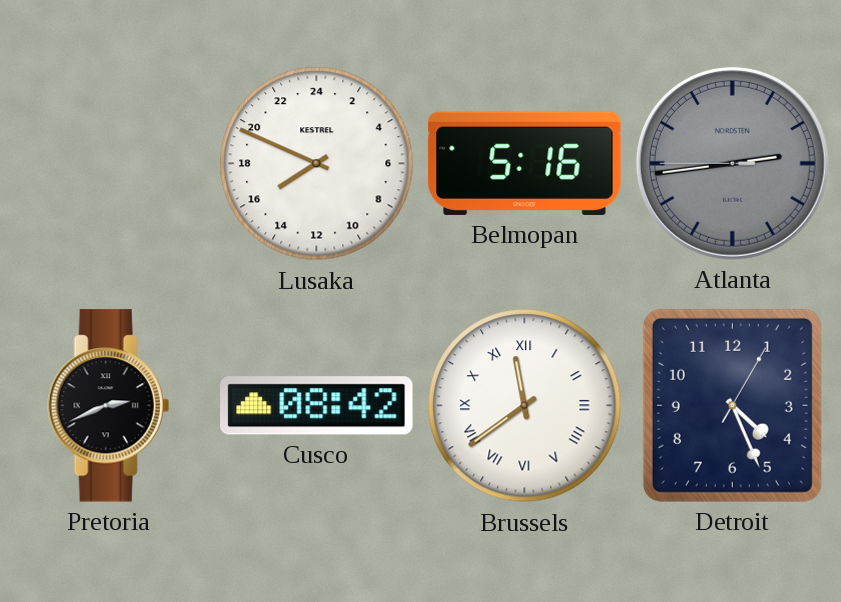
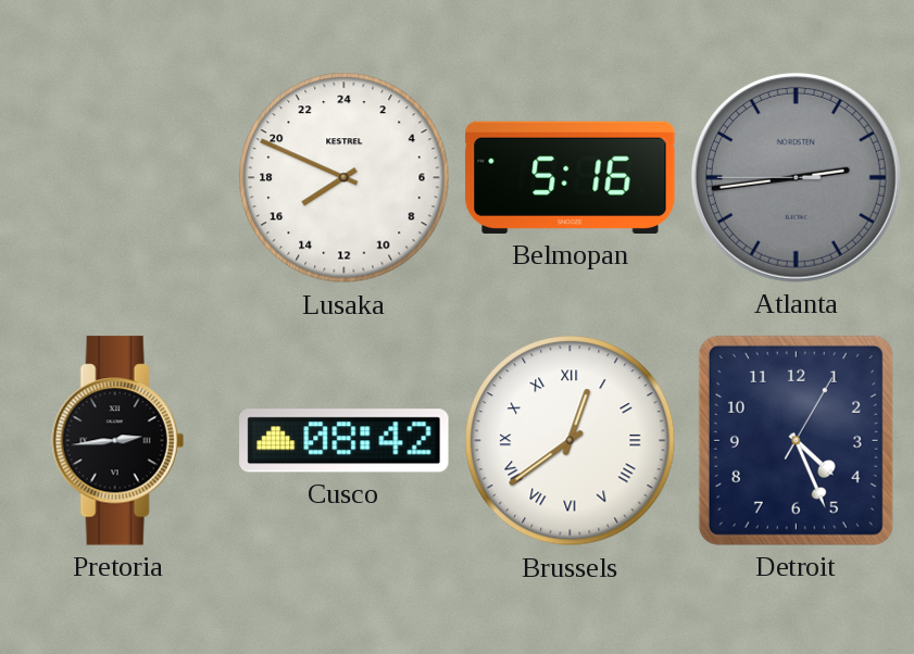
Pretoria: 2:41 -> 2:44
Brussels: 11:39 -> 12:39
